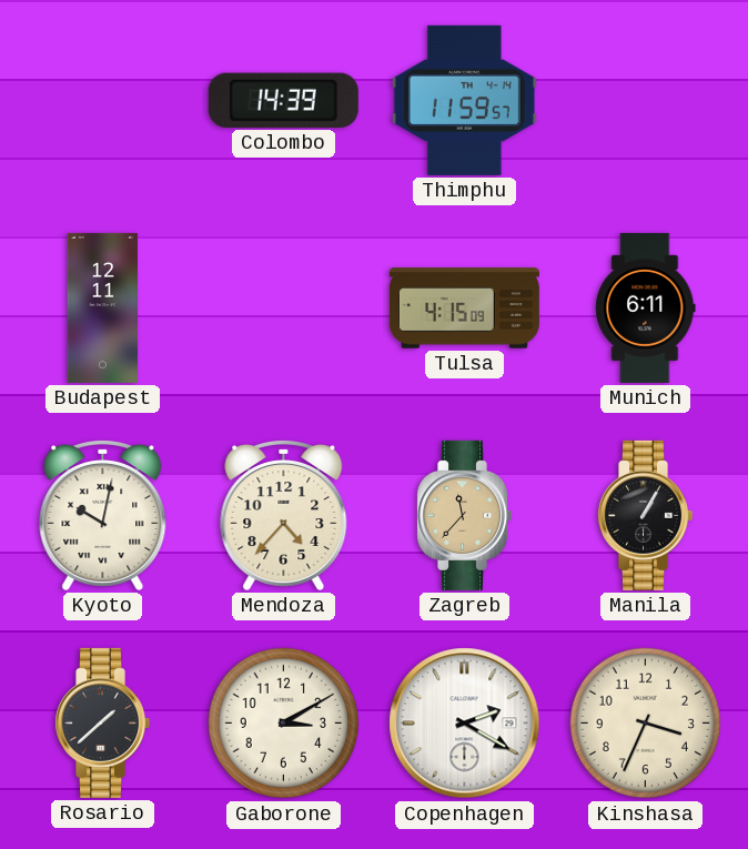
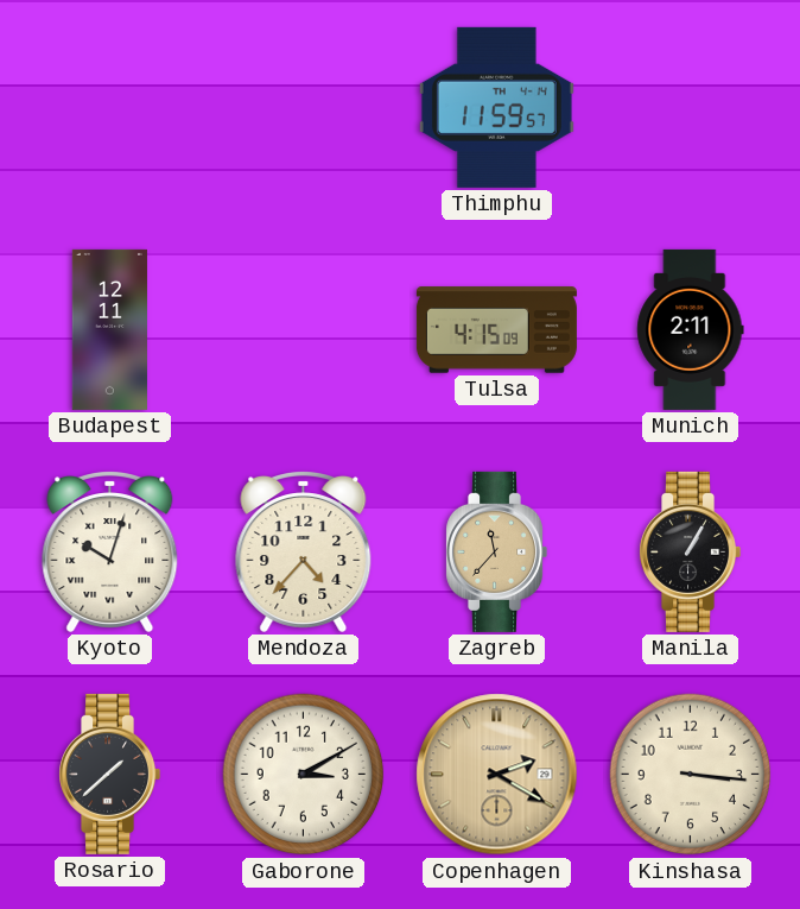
Colombo: 14:39 -> none
Munich: 6:11 -> 2:11
Kyoto: 10:02 -> 10:03
Copenhagen dial: white -> champagne
Kinshasa: 3:34 -> 3:16
